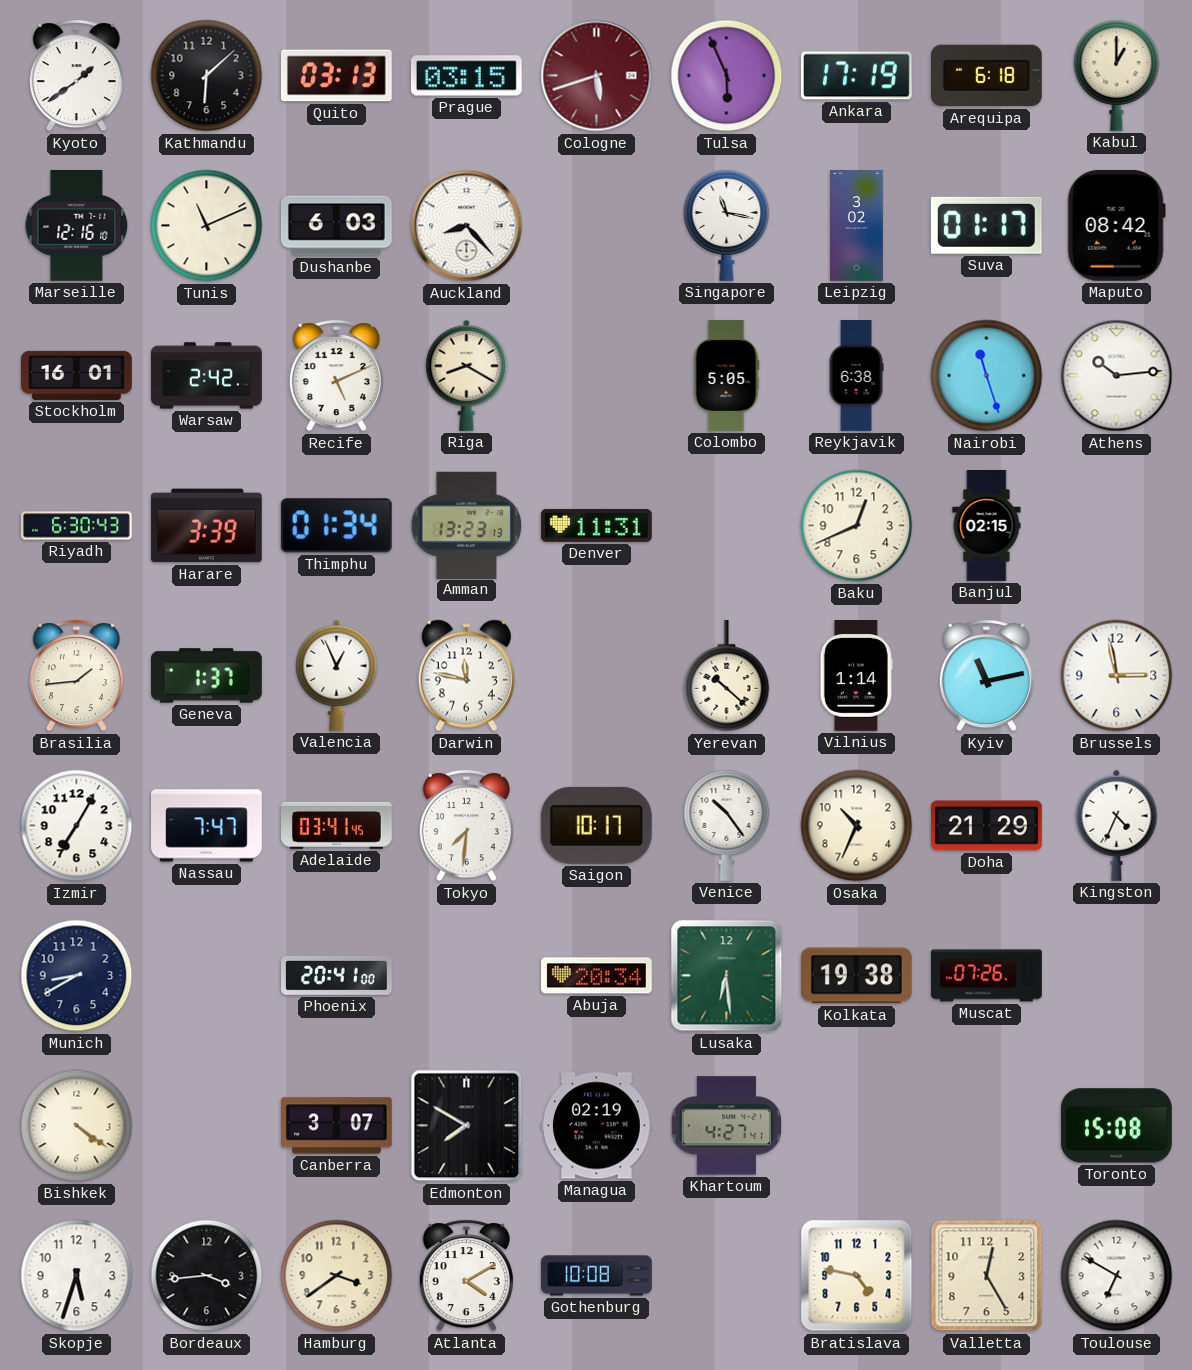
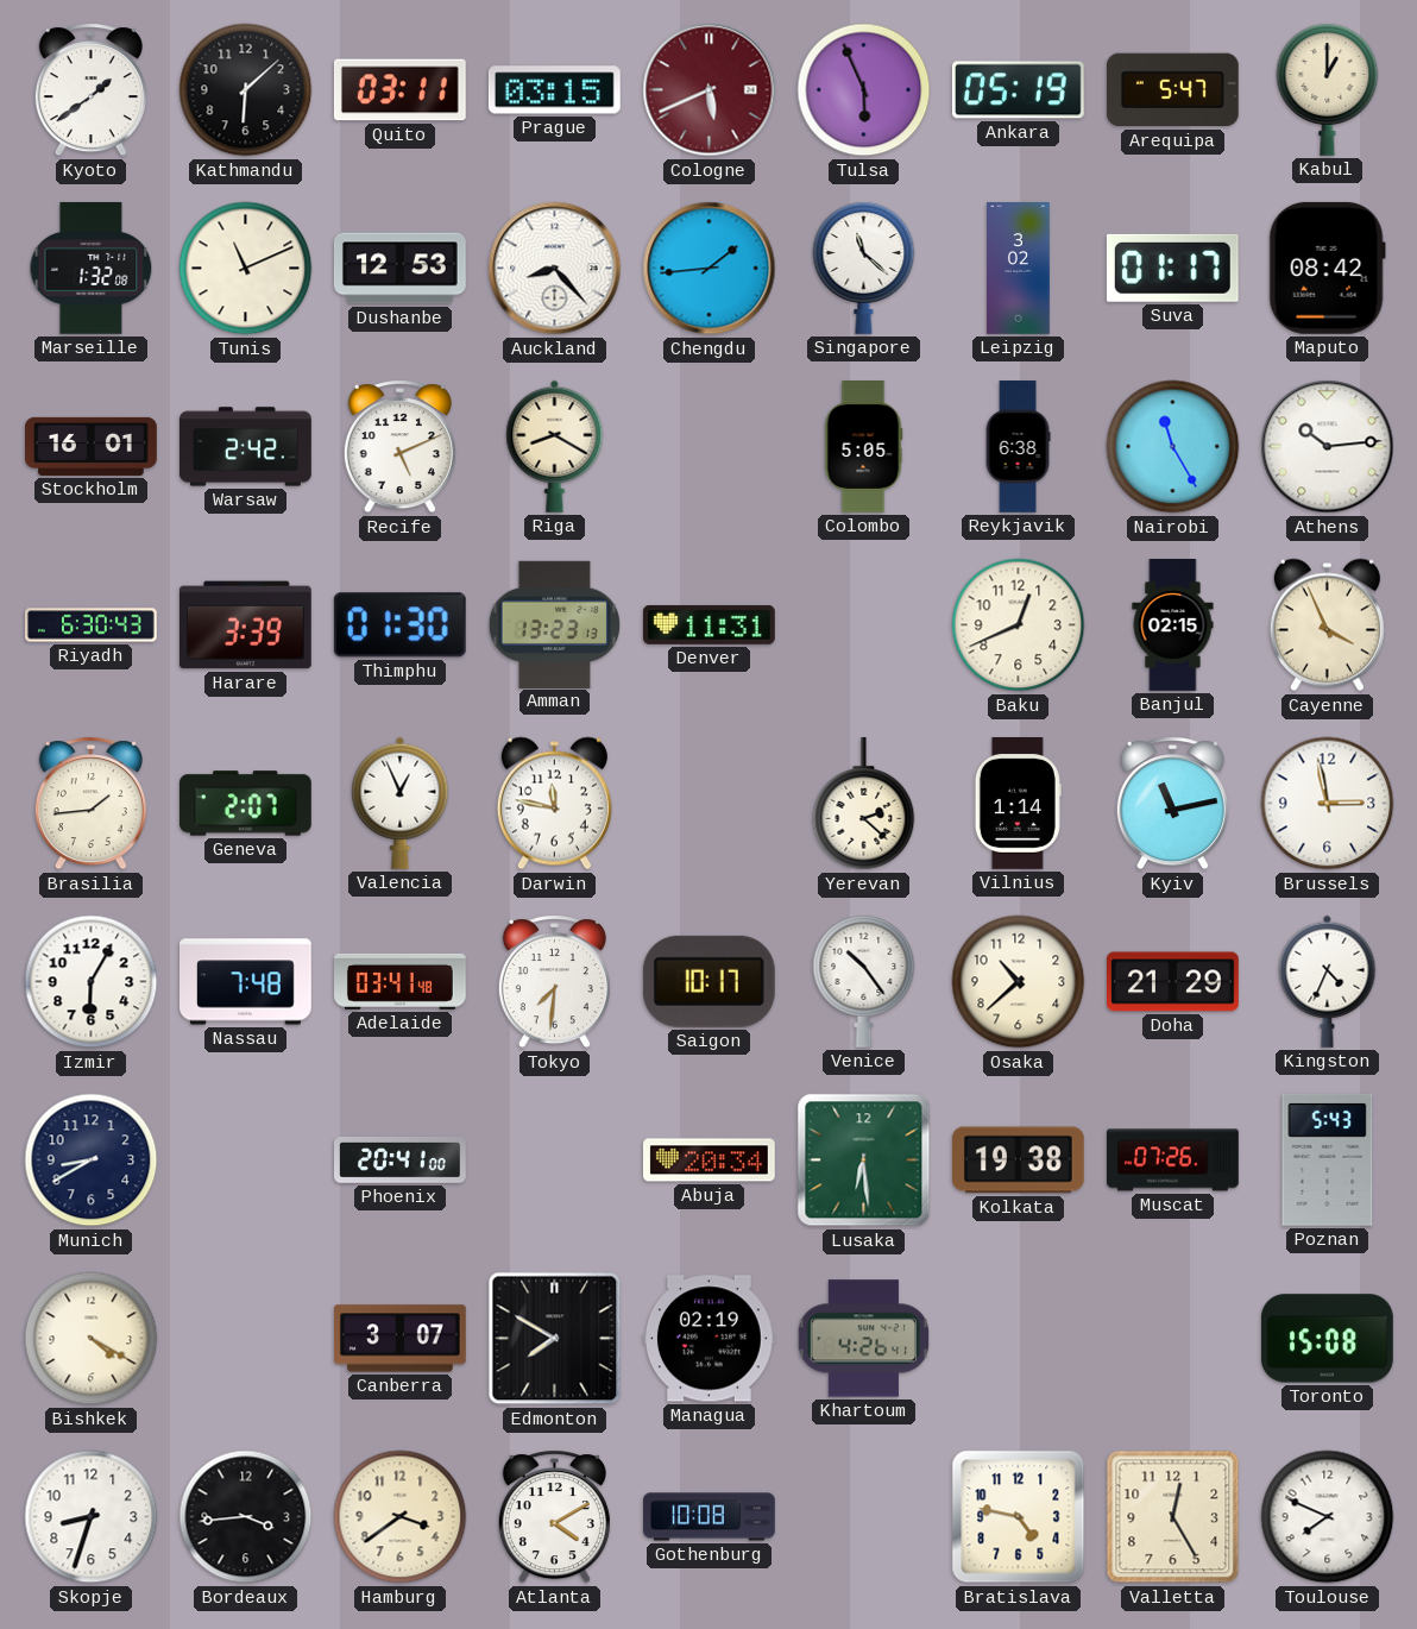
Quito: 03:13 -> 03:11
Cologne: 5:42 -> 5:41
Ankara: 17:19 -> 05:19
Arequipa: 6:18 -> 5:47
Marseille: 12:16 -> 1:32
Dushanbe: 6:03 -> 12:53
Chengdu: none -> 1:44
Singapore: 11:17 -> 11:22
Nairobi: 11:27 -> 11:25
Thimphu: 01:34 -> 01:30
Cayenne: none -> 3:56
Geneva: 1:37 -> 2:07
Yerevan: 10:22 -> 2:22
Izmir: 7:05 -> 6:05
Nassau: 7:47 -> 7:48
Adelaide: 03:41:45 -> 03:41:48
Osaka: 10:34 -> 10:38
Poznan: none -> 5:43
Bishkek: 4:21 -> 4:20
Khartoum: 4:27 -> 4:26
Skopje: 5:33 -> 8:33
Toulouse: 6:50 -> 7:49
